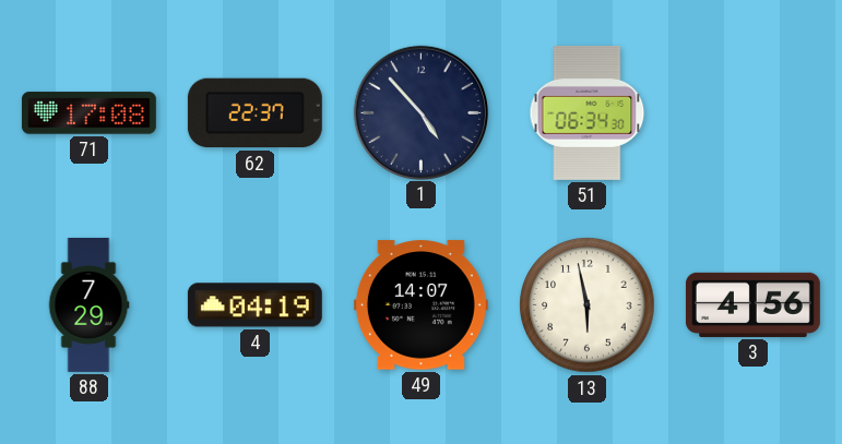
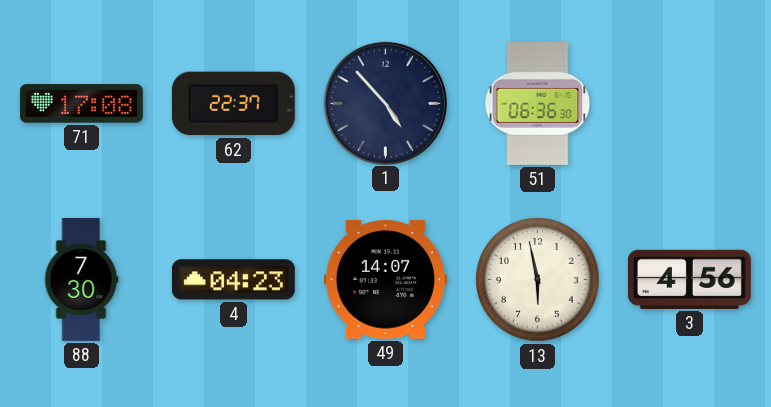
51: 06:34 -> 06:36
88: 7:29 -> 7:30
4: 04:19 -> 04:23
